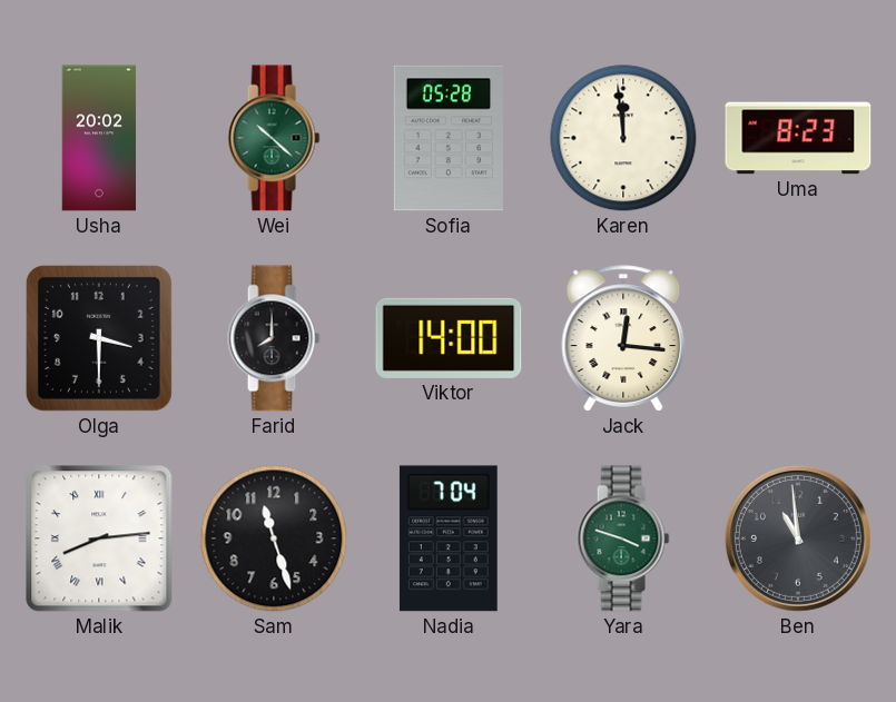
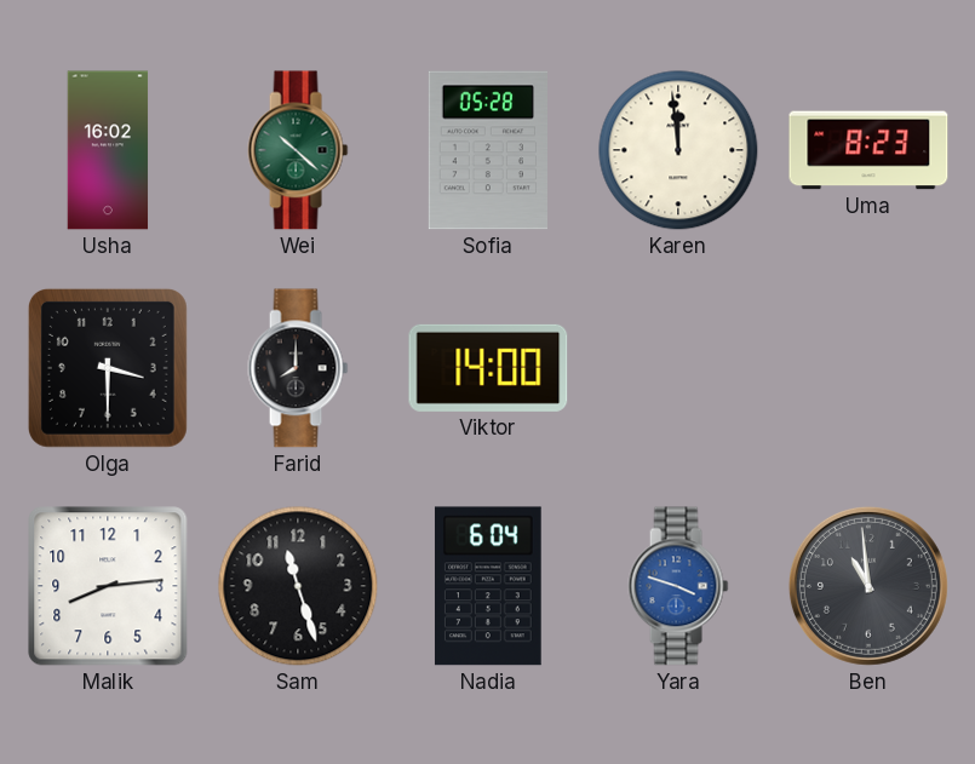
Usha: 20:02 -> 16:02
Jack: 12:16 -> none
Malik numerals: Roman -> Arabic
Nadia: 7:04 -> 6:04
Yara dial: green -> blue
